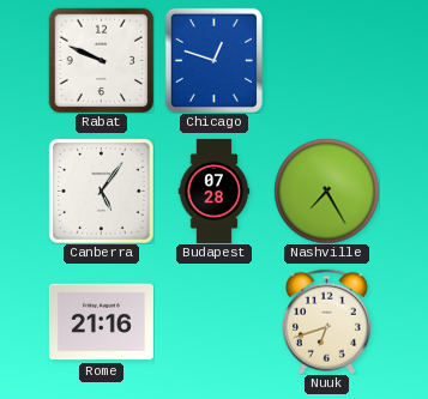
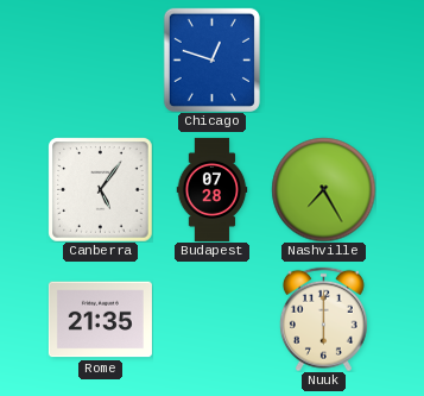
Rabat: 9:49 -> none
Rome: 21:16 -> 21:35
Nuuk: 6:42 -> 6:00
